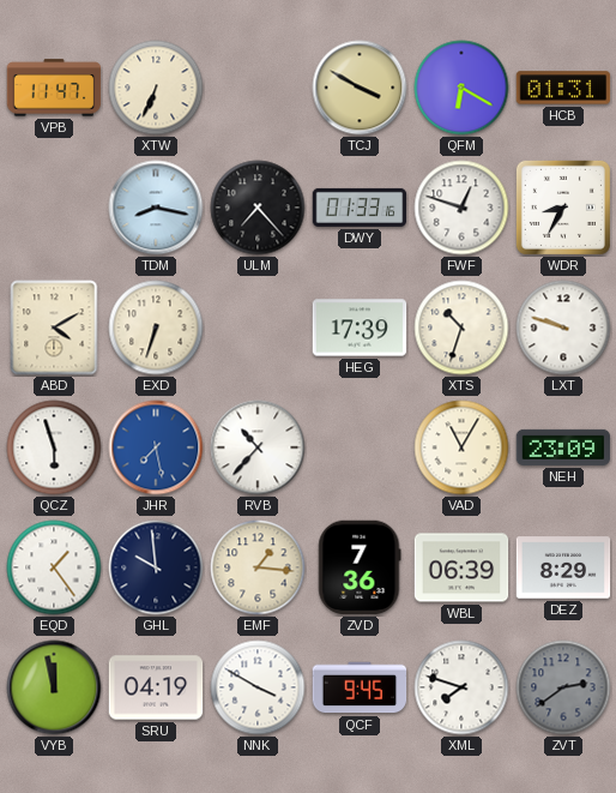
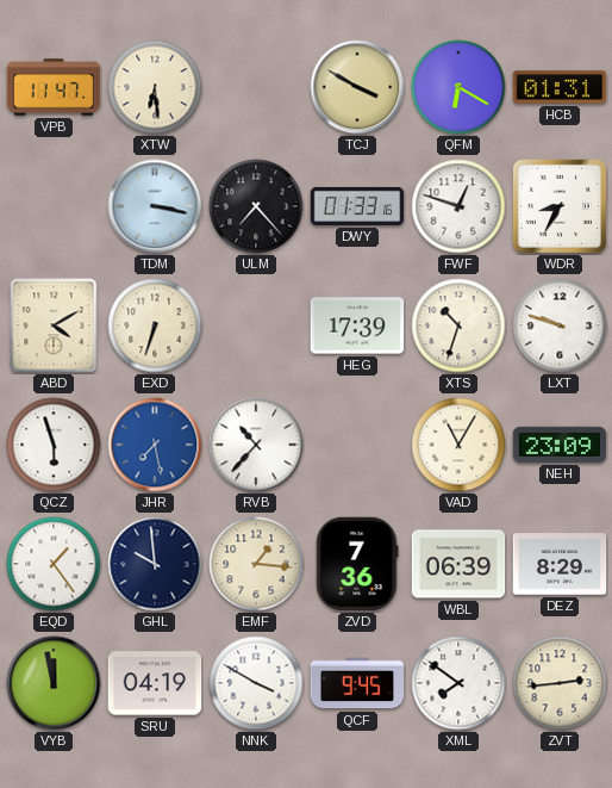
XTW: 6:34 -> 6:29
TDM: 8:17 -> 3:17
XML: 7:48 -> 7:51
ZVT: 2:39 -> 2:44
ZVT dial: grey -> cream
